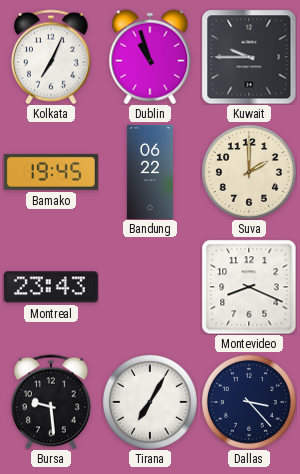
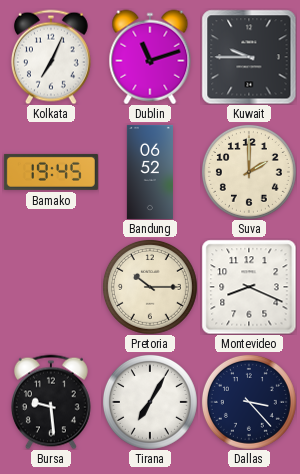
Dublin: 10:57 -> 11:12
Bandung: 06:22 -> 06:52
Montreal: 23:43 -> none
Pretoria: none -> 10:15
